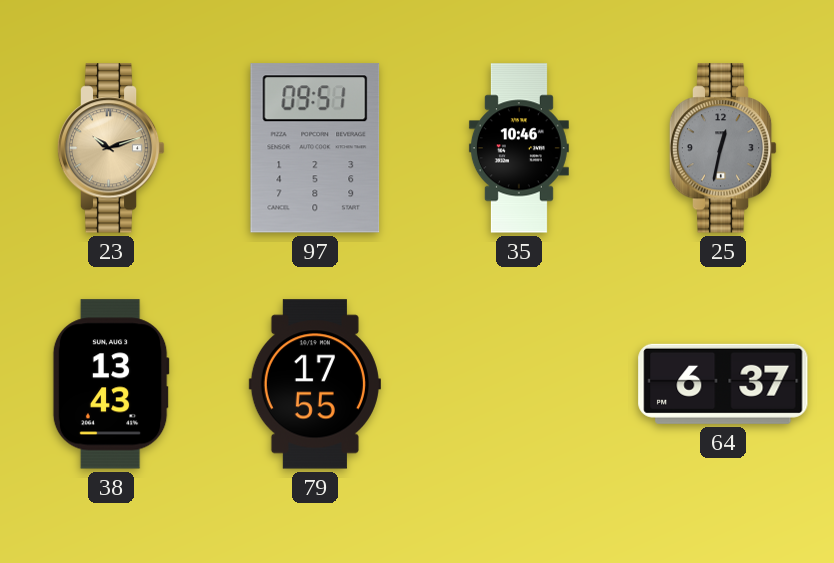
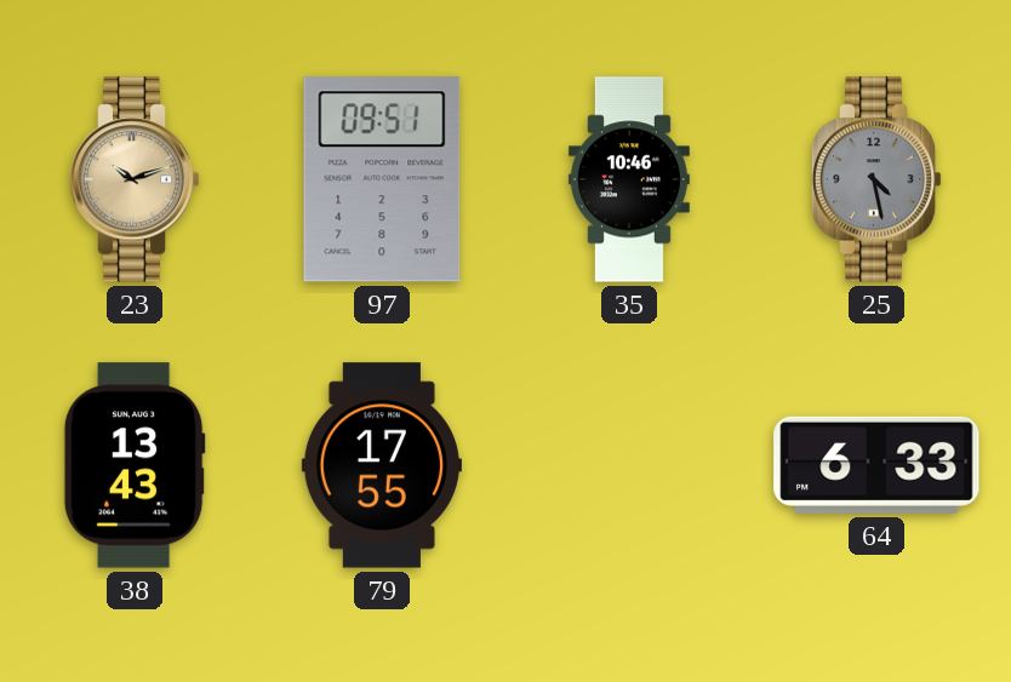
25: 12:32 -> 4:28
64: 6:37 -> 6:33
